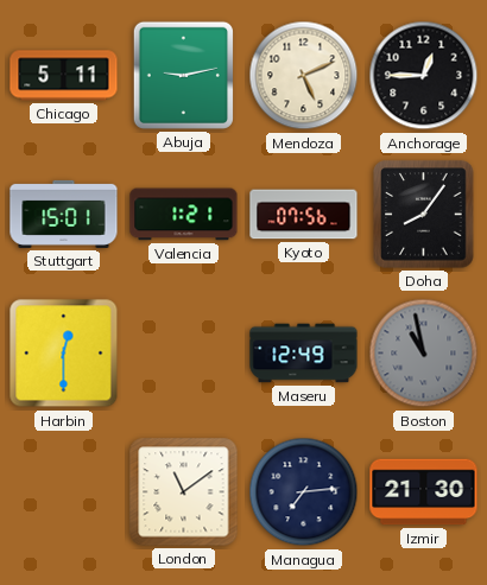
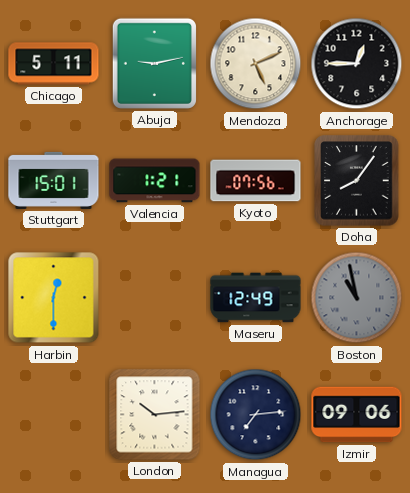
London: 11:09 -> 10:14
Izmir: 21:30 -> 09:06
